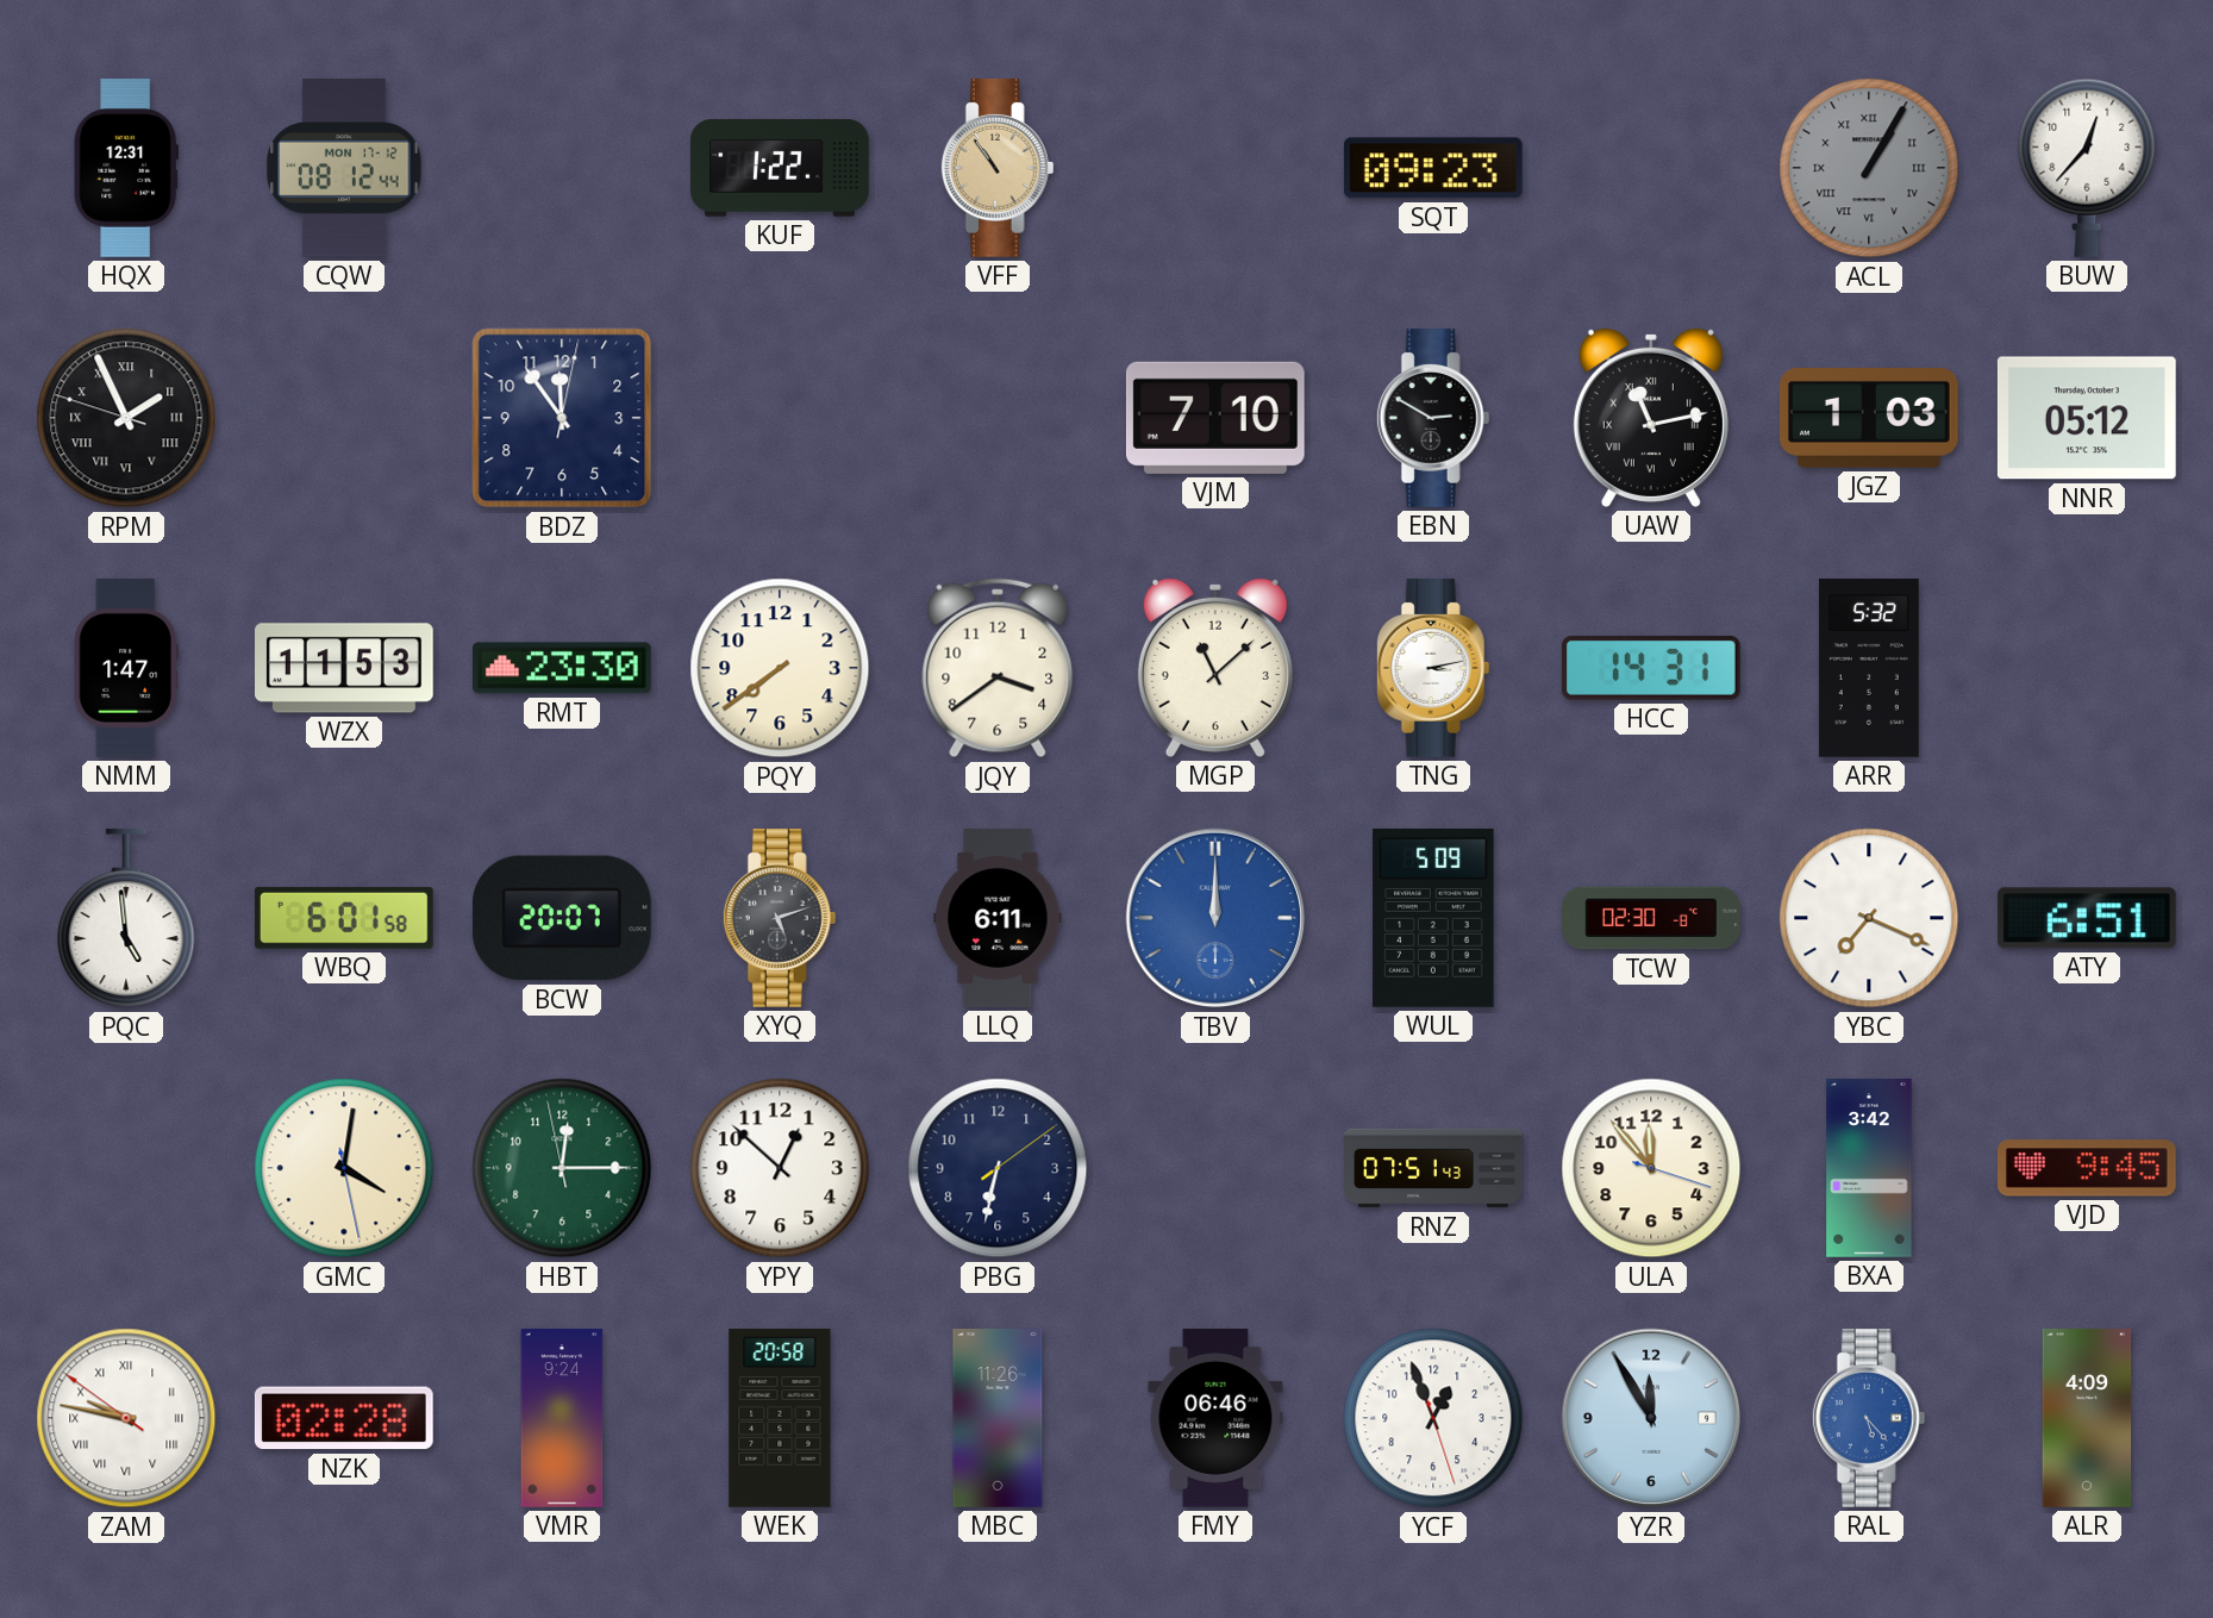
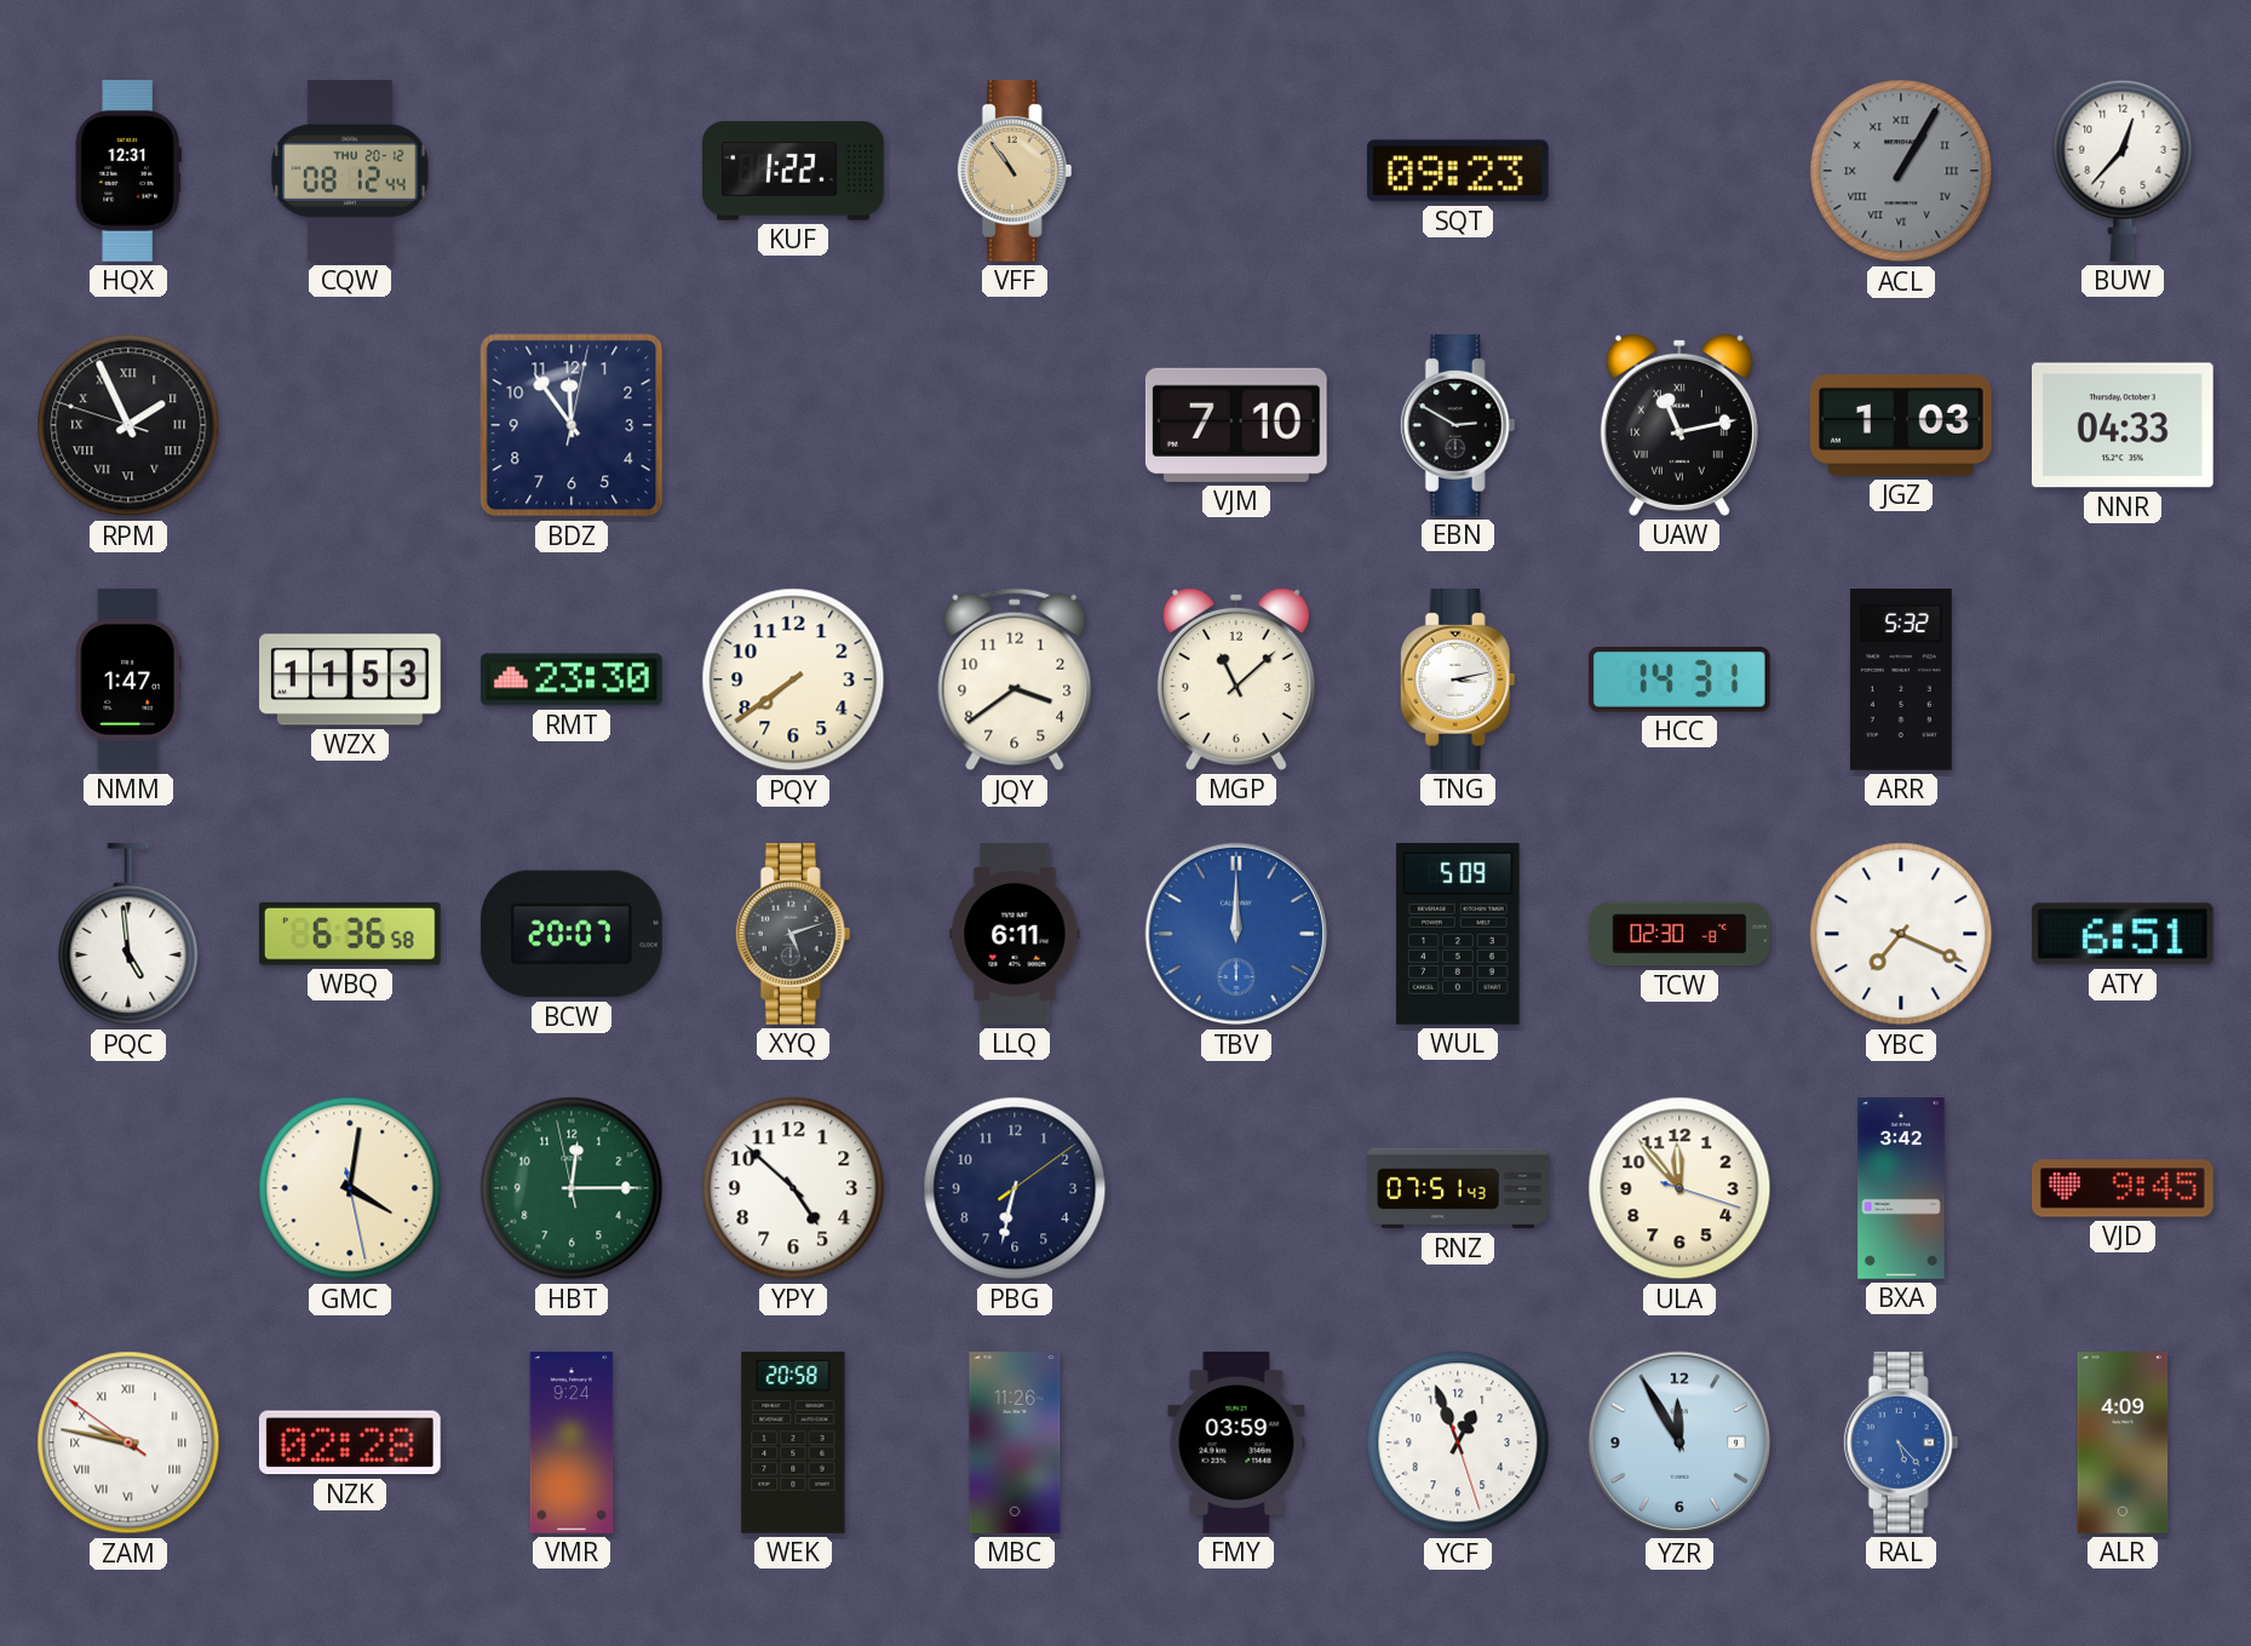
CQW date: MON 17-12 -> THU 20-12
NNR: 05:12 -> 04:33
WBQ: 6:01 -> 6:36
YPY: 12:52 -> 4:52
FMY: 06:46 -> 03:59
